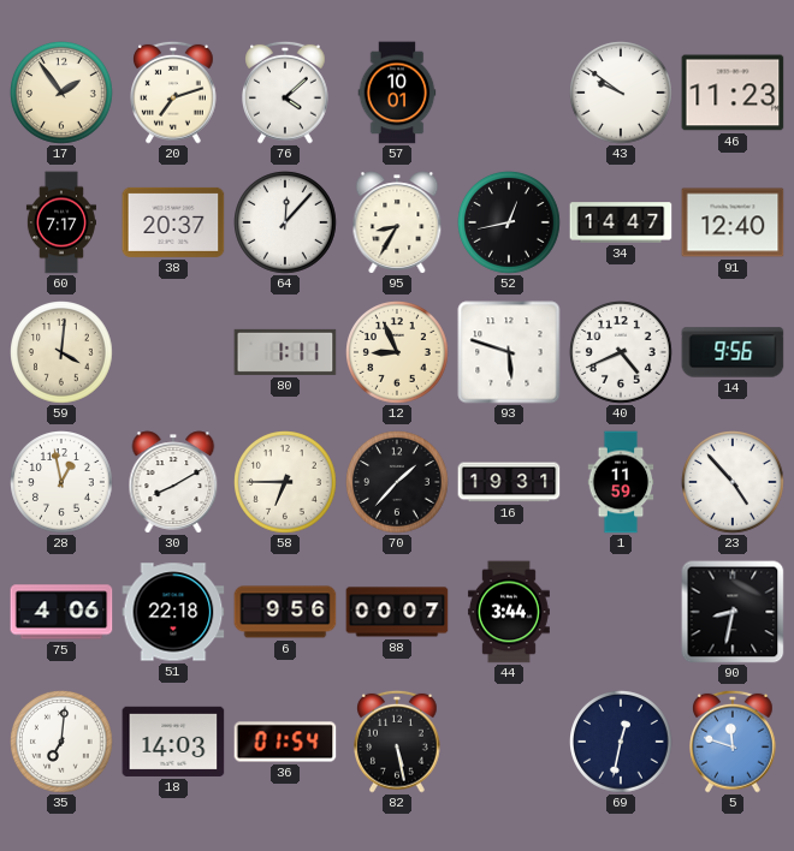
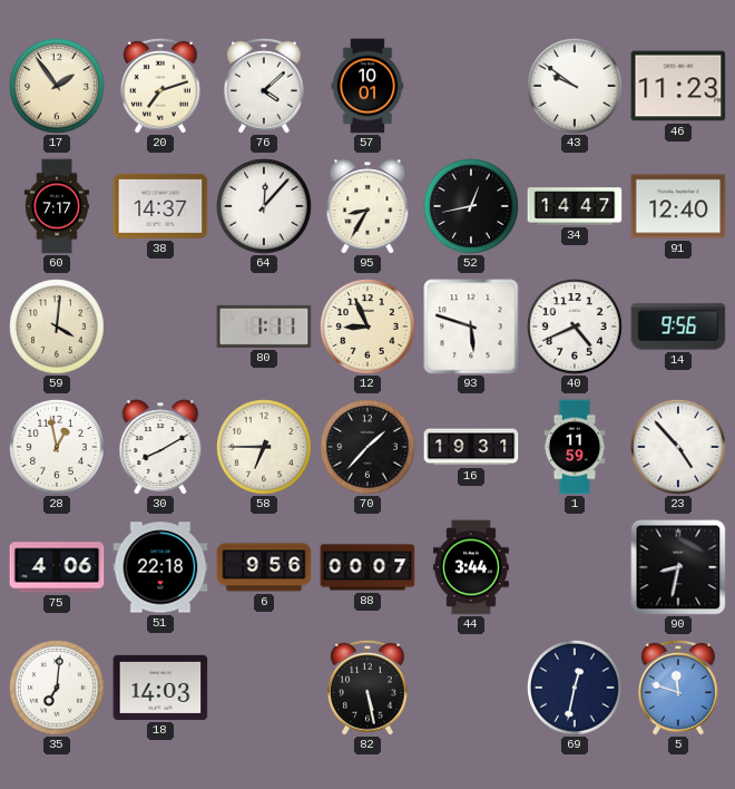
38: 20:37 -> 14:37
36: 01:54 -> none
